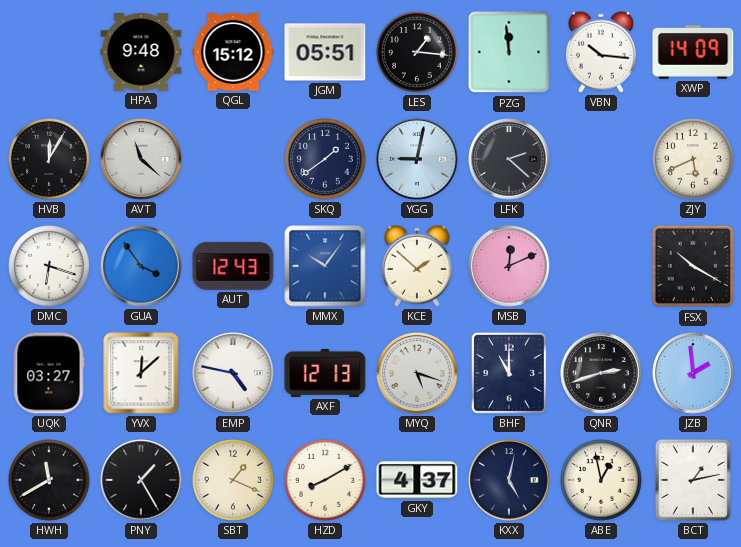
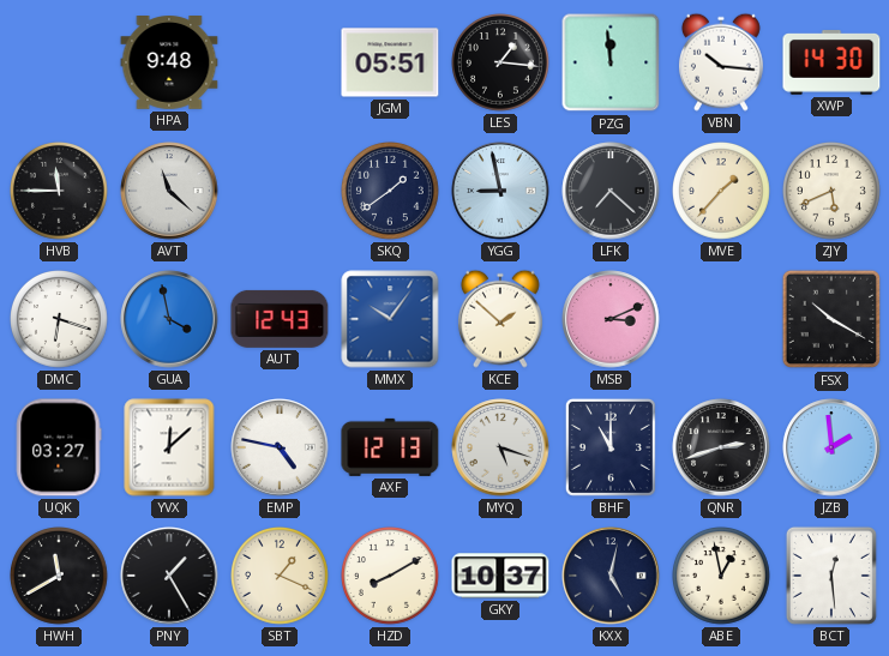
QGL: 15:12 -> none
XWP: 14:09 -> 14:30
HVB: 12:05 -> 11:45
YGG: 9:02 -> 8:58
LFK: 2:22 -> 7:22
MVE: none -> 1:37
GUA: 3:54 -> 3:58
MSB: 12:11 -> 3:11
GKY: 4:37 -> 10:37
BCT: 1:13 -> 12:29
